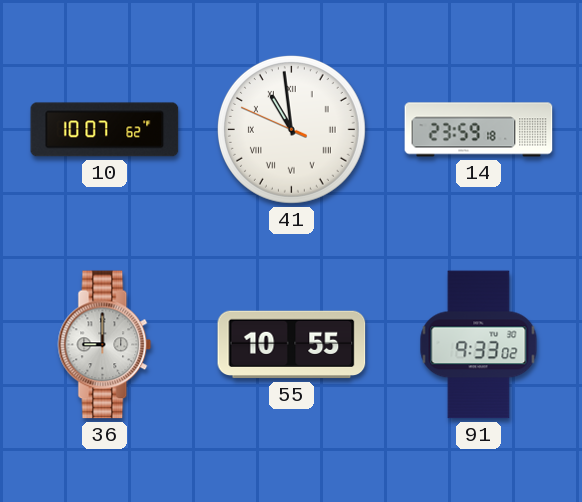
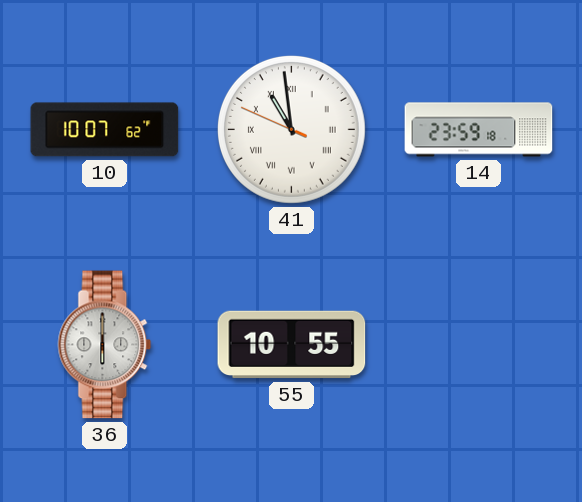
36: 9:00 -> 6:00
91: 9:33 -> none
